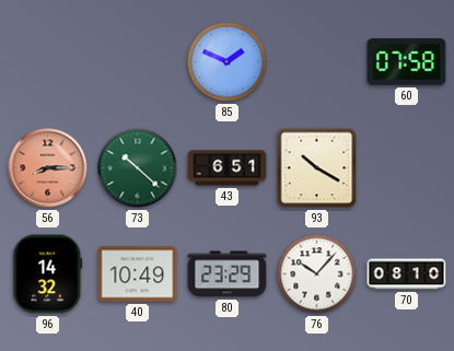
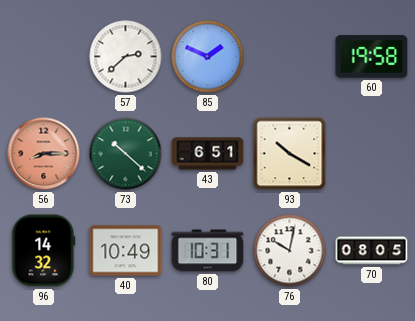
57: none -> 2:38
60: 07:58 -> 19:58
80: 23:29 -> 10:31
76: 10:07 -> 10:02
70: 08:10 -> 08:05
